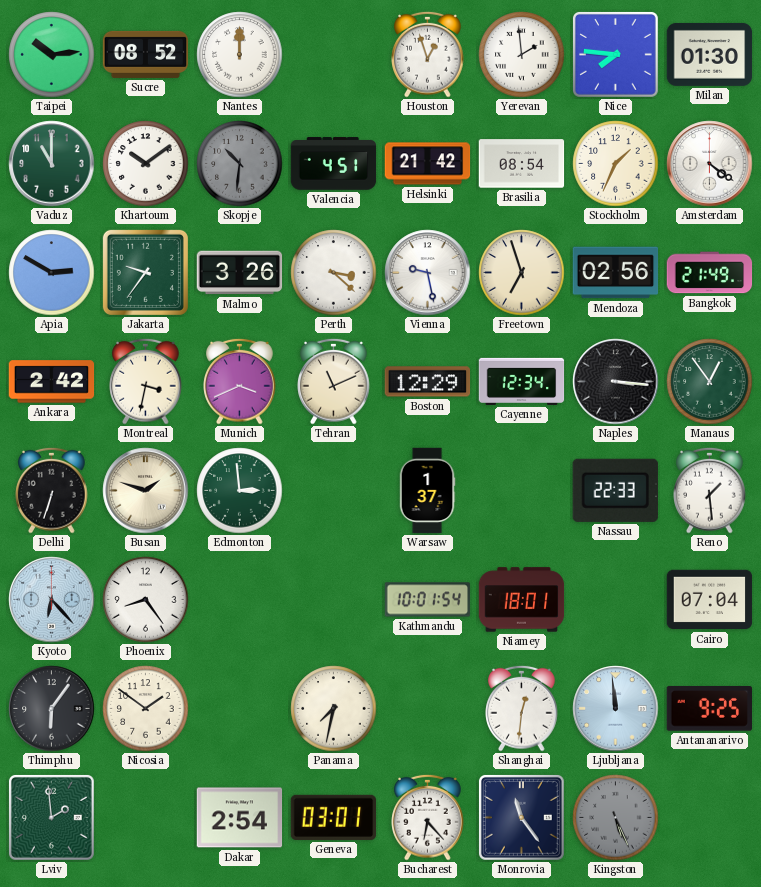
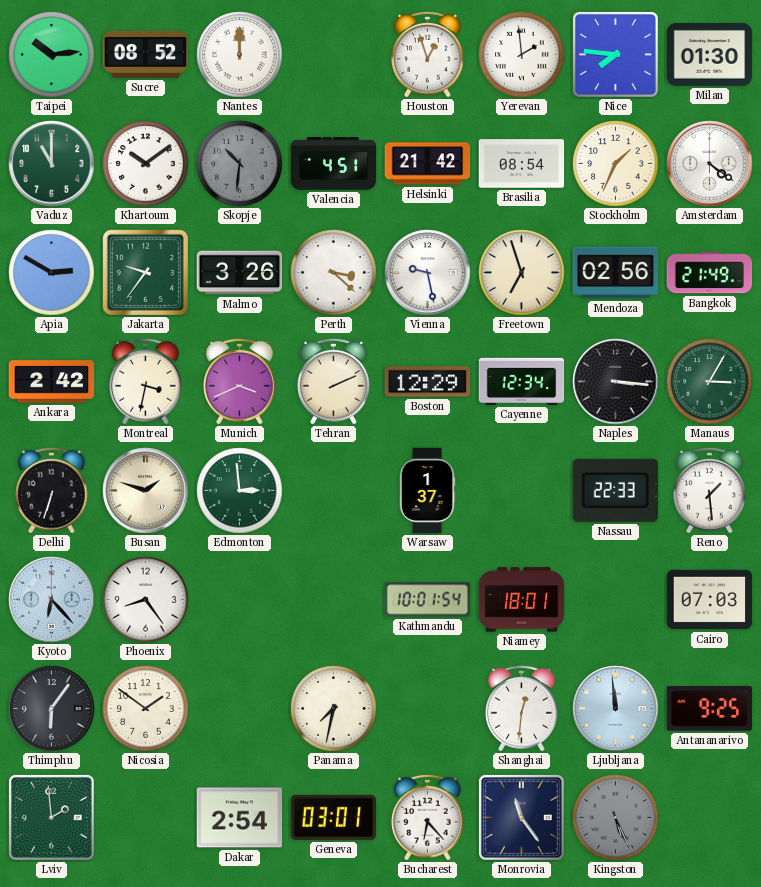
Tehran: 11:11 -> 2:11
Manaus: 12:54 -> 3:05
Cairo: 07:04 -> 07:03
